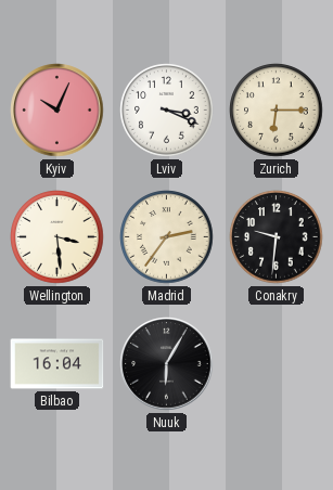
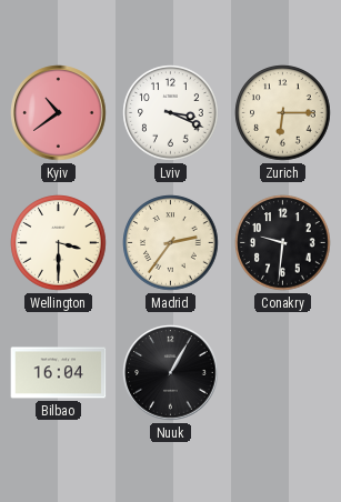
Kyiv: 10:04 -> 10:39
Wellington: 3:29 -> 3:30
Nuuk: 6:05 -> 1:05
